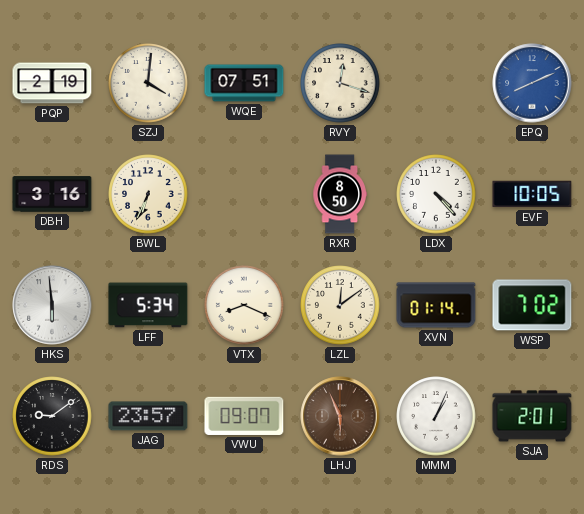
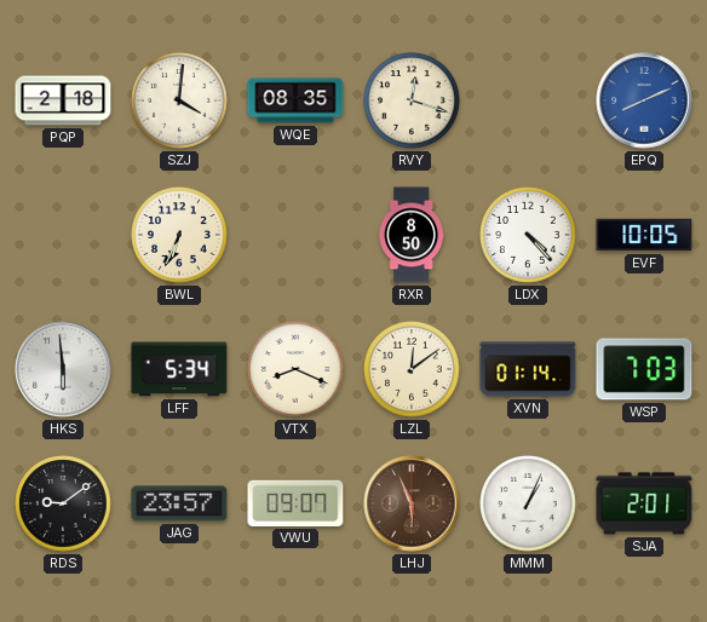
PQP: 2:19 -> 2:18
WQE: 07:51 -> 08:35
DBH: 3:16 -> none
WSP: 7:02 -> 7:03
